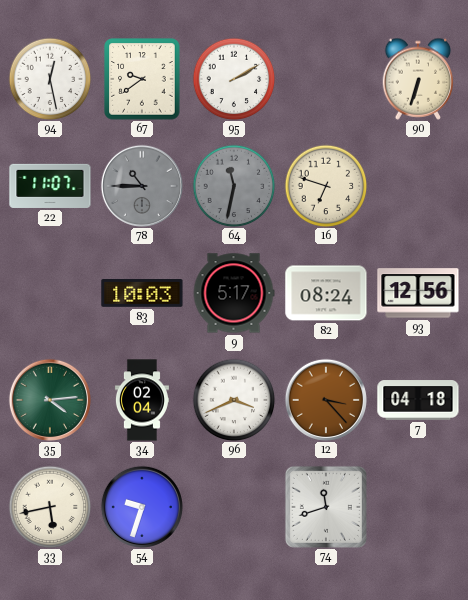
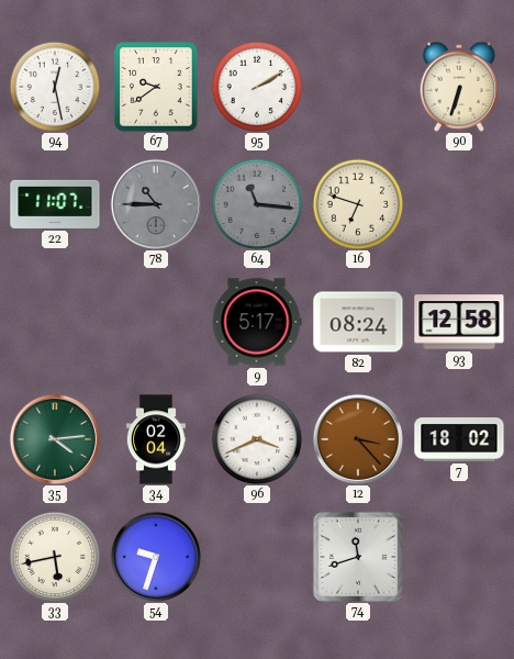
64: 11:32 -> 11:16
83: 10:03 -> none
93: 12:56 -> 12:58
7: 04:18 -> 18:02
